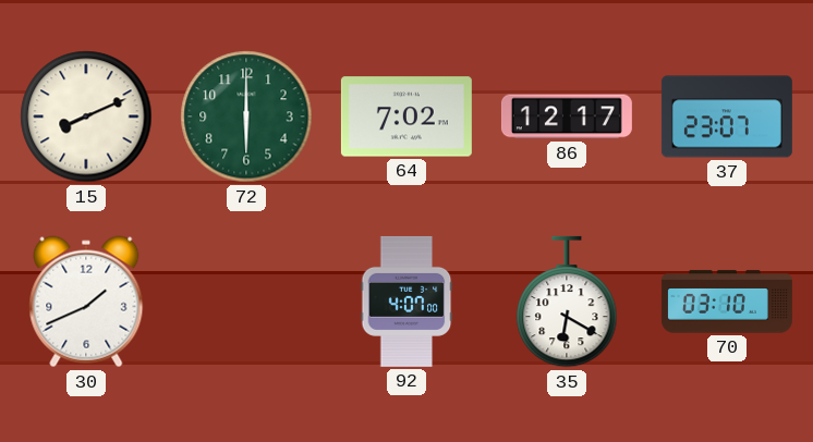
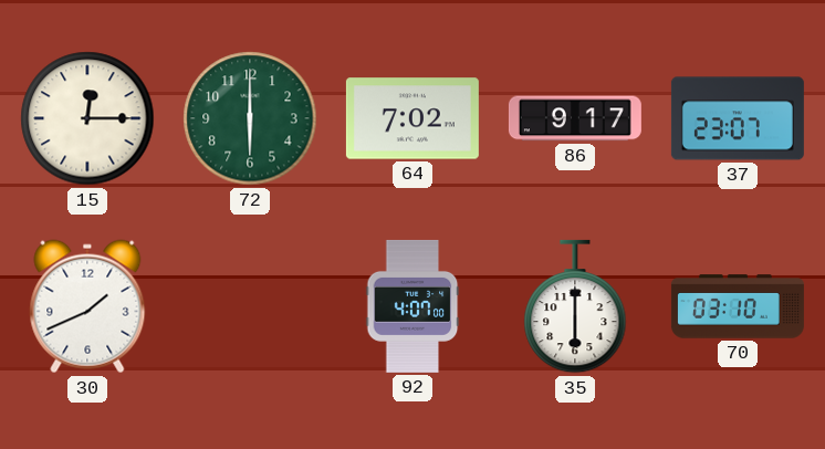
15: 8:11 -> 12:15
86: 12:17 -> 9:17
35: 6:20 -> 6:00
